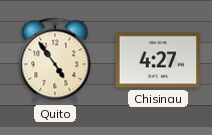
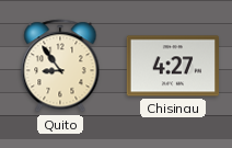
Quito: 4:54 -> 8:54
